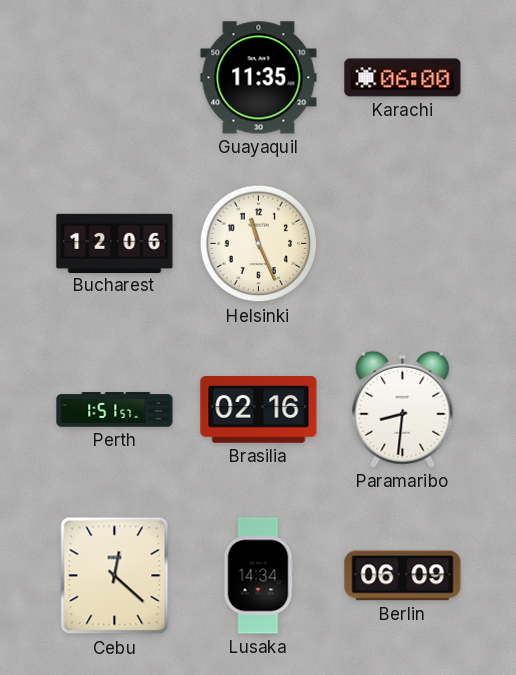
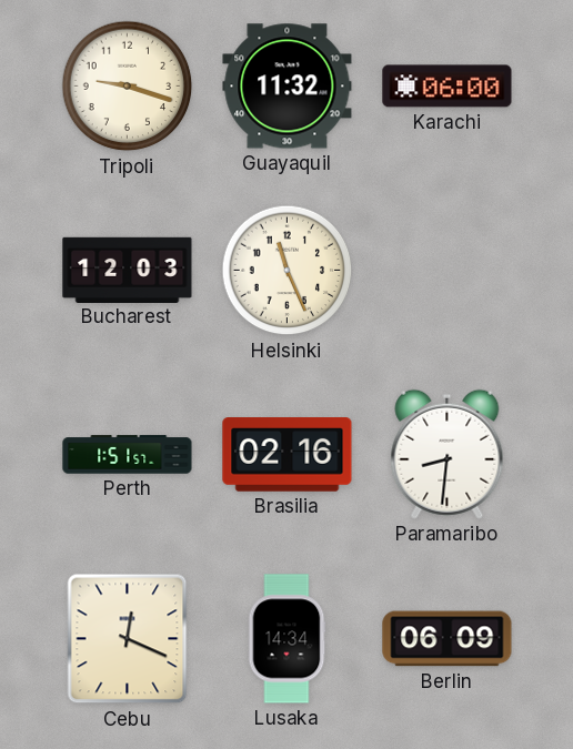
Tripoli: none -> 9:18
Guayaquil: 11:35 -> 11:32
Bucharest: 12:06 -> 12:03
Cebu: 12:22 -> 12:19
